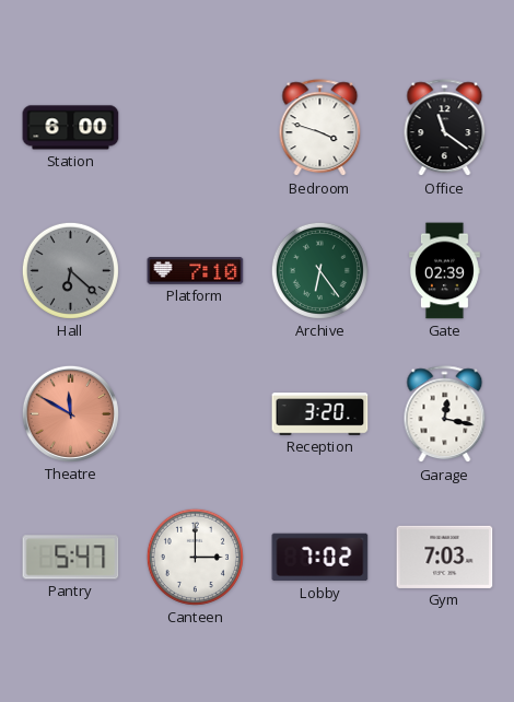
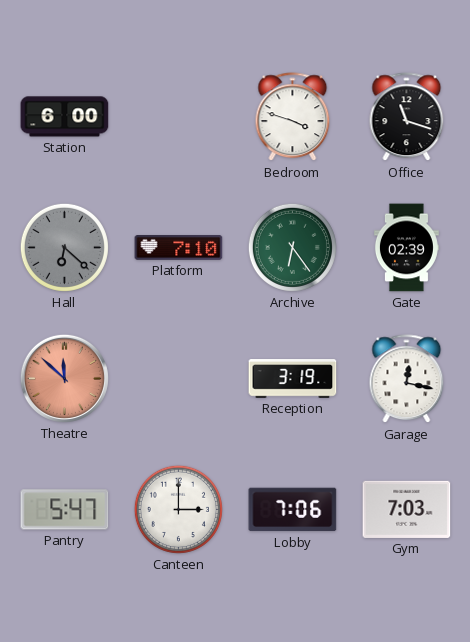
Office: 11:21 -> 11:18
Theatre: 11:50 -> 11:52
Reception: 3:20 -> 3:19
Lobby: 7:02 -> 7:06
